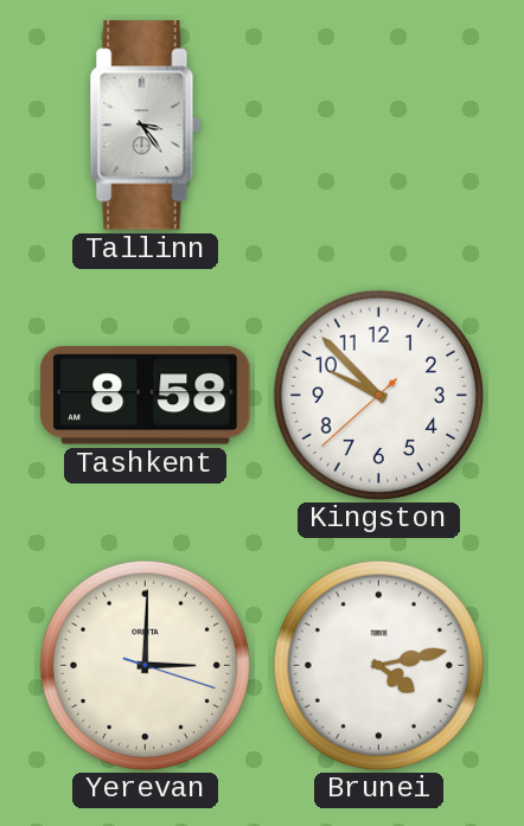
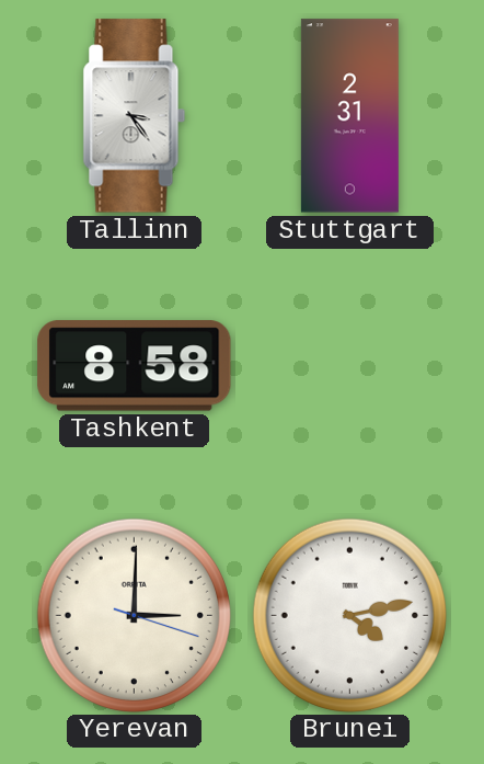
Stuttgart: none -> 2:31
Kingston: 9:52 -> none
